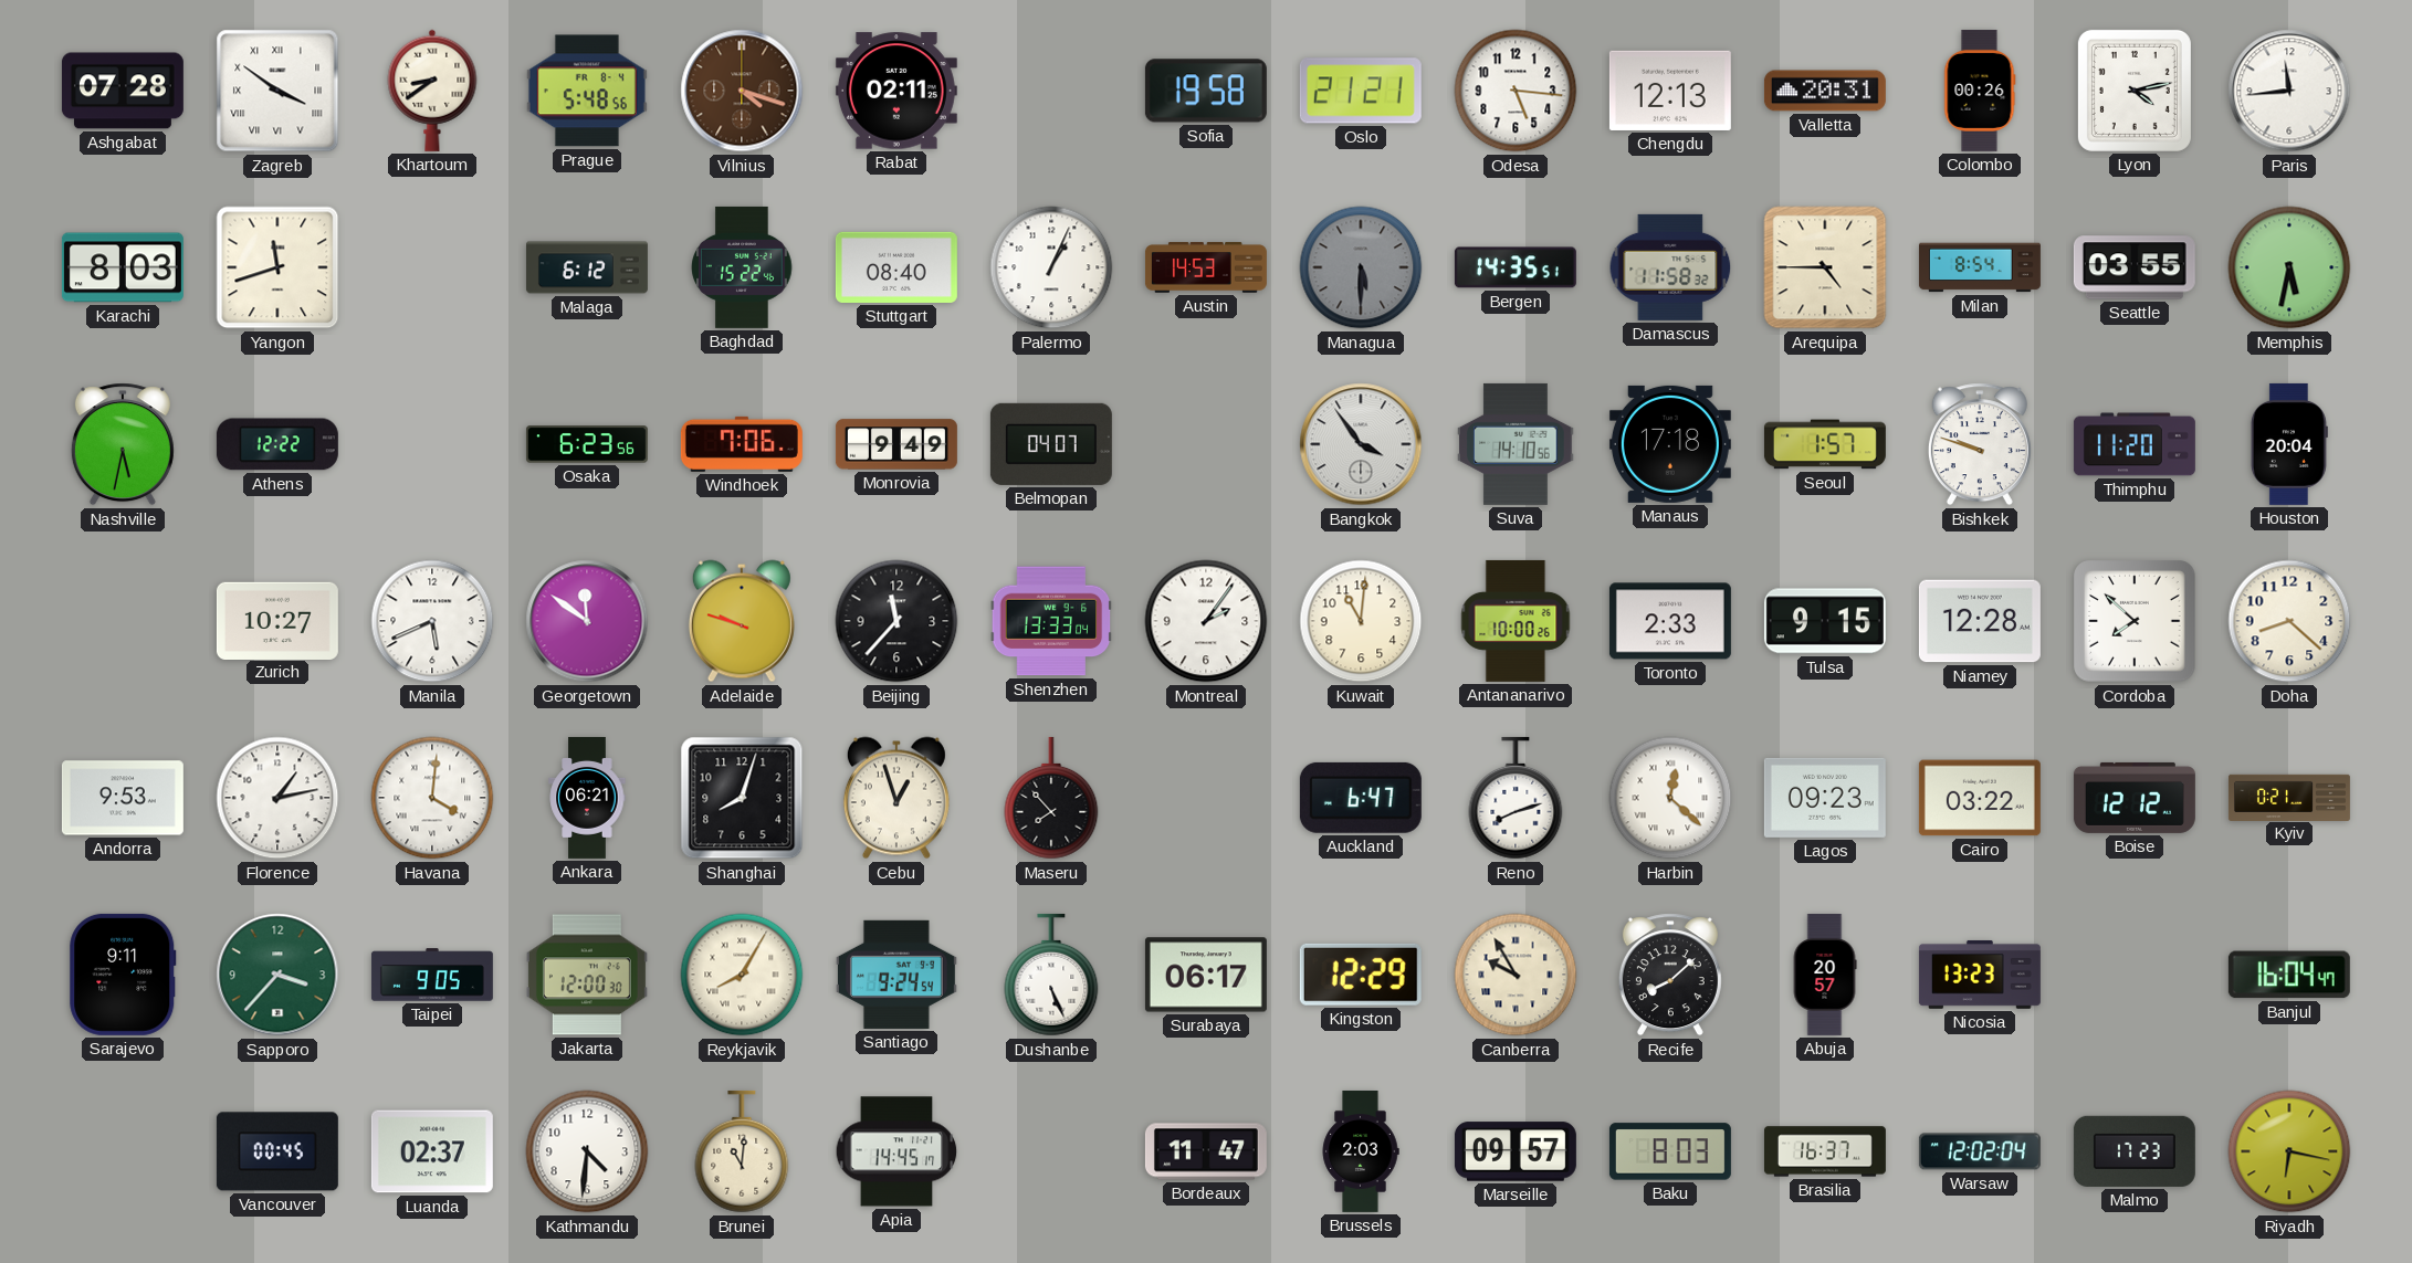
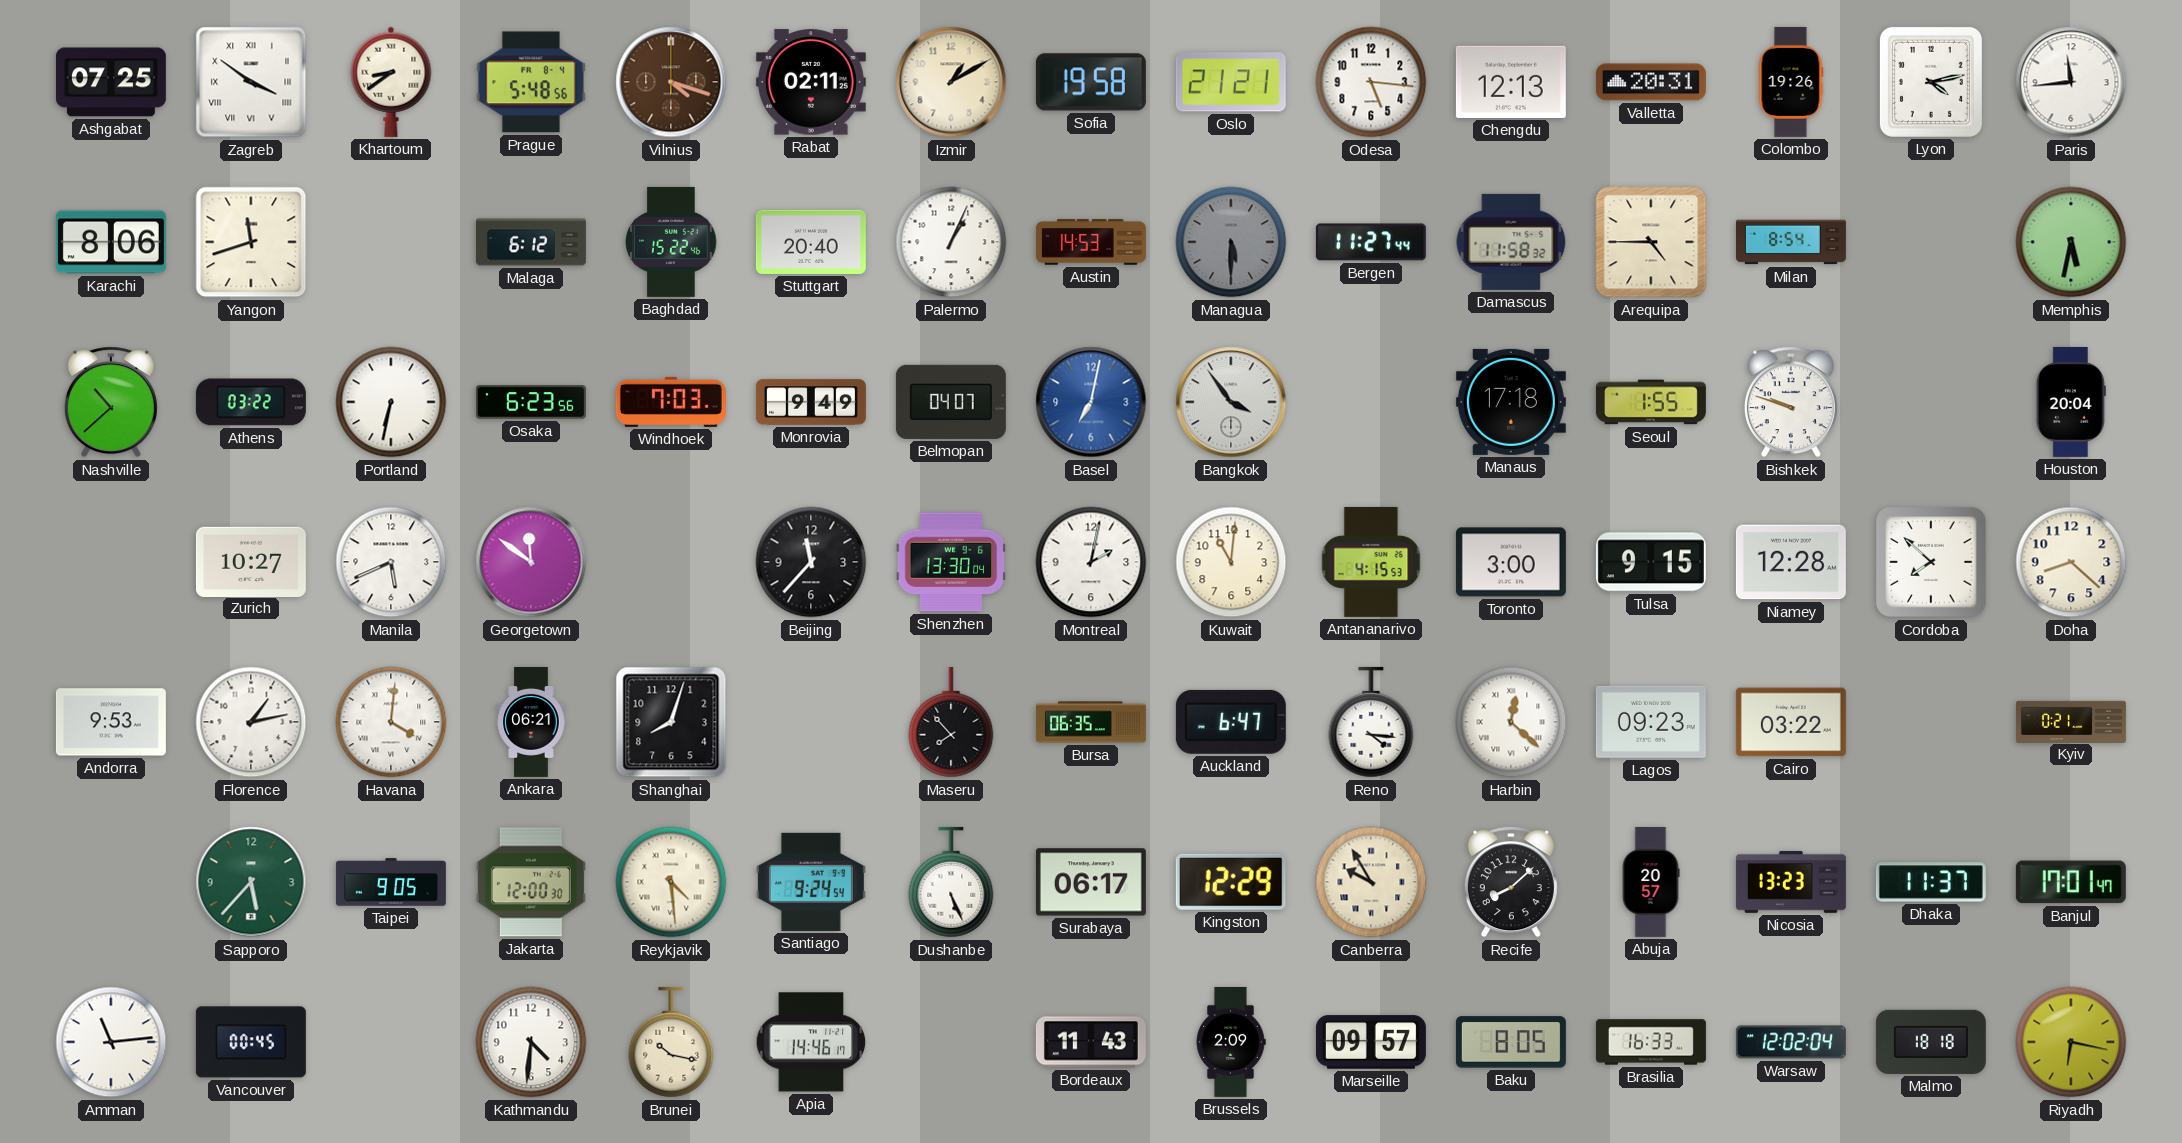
Ashgabat: 07:28 -> 07:25
Izmir: none -> 1:10
Colombo: 00:26 -> 19:26
Karachi: 8:03 -> 8:06
Stuttgart: 08:40 -> 20:40
Bergen: 14:35 -> 11:27
Seattle: 03:55 -> none
Nashville: 5:32 -> 10:38
Athens: 12:22 -> 03:22
Portland: none -> 6:32
Windhoek: 7:06 -> 7:03
Basel: none -> 7:02
Suva: 14:10 -> none
Seoul: 1:57 -> 1:55
Thimphu: 11:20 -> none
Adelaide: 9:48 -> none
Shenzhen: 13:33 -> 13:30
Montreal: 2:06 -> 2:02
Antananarivo: 10:00 -> 4:15
Toronto: 2:33 -> 3:00
Cebu: 12:57 -> none
Bursa: none -> 06:35
Reno: 8:12 -> 4:16
Boise: 12:12 -> none
Sarajevo: 9:11 -> none
Sapporo: 3:37 -> 5:37
Reykjavik: 8:05 -> 4:29
Dhaka: none -> 11:37
Banjul: 16:04 -> 17:01
Amman: none -> 11:14
Luanda: 02:37 -> none
Brunei: 11:01 -> 10:17
Apia: 14:45 -> 14:46
Bordeaux: 11:47 -> 11:43
Brussels: 2:03 -> 2:09
Baku: 8:03 -> 8:05
Brasilia: 16:37 -> 16:33
Malmo: 17:23 -> 18:18
